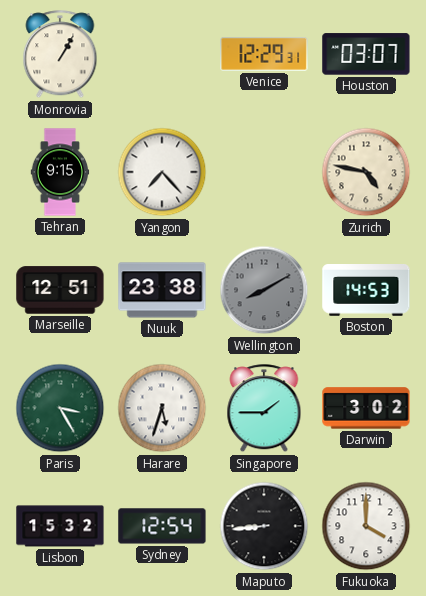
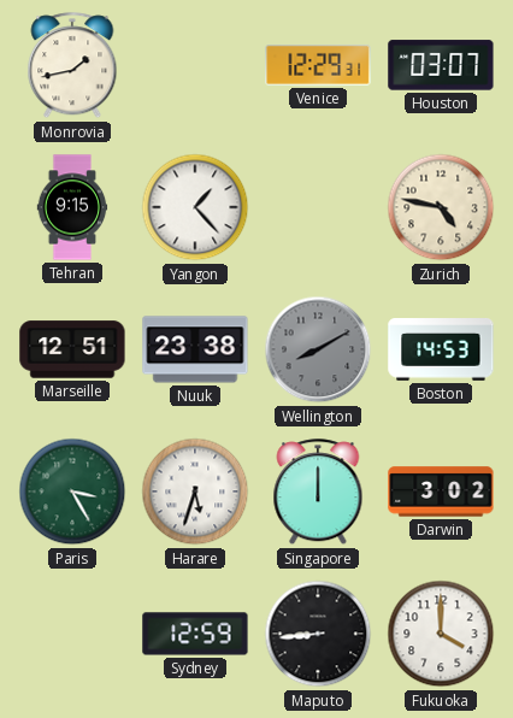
Monrovia: 1:05 -> 1:43
Yangon: 7:23 -> 1:23
Singapore: 1:45 -> 12:00
Lisbon: 15:32 -> none
Sydney: 12:54 -> 12:59
